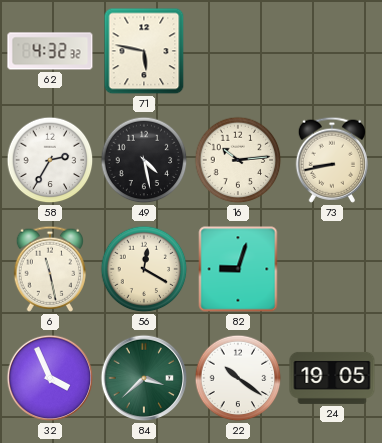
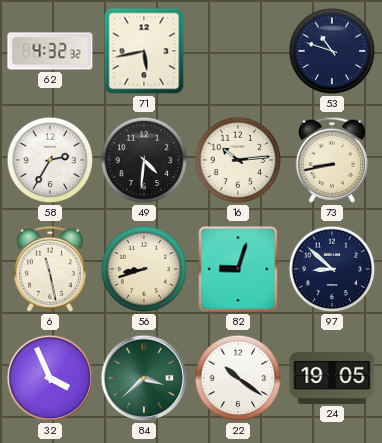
71: 5:47 -> 5:43
53: none -> 10:48
49: 4:28 -> 4:31
56: 12:20 -> 8:42
97: none -> 8:52
